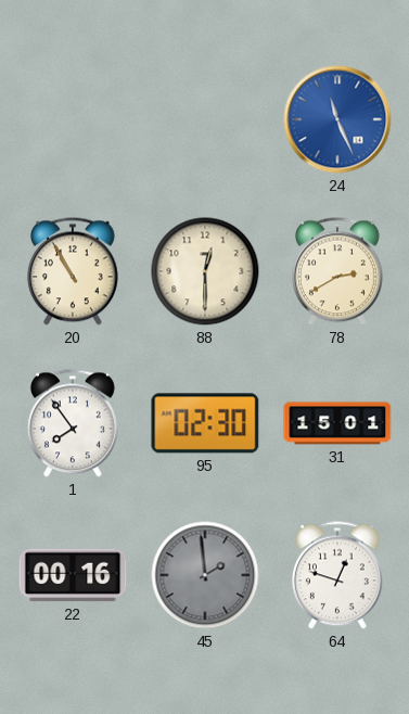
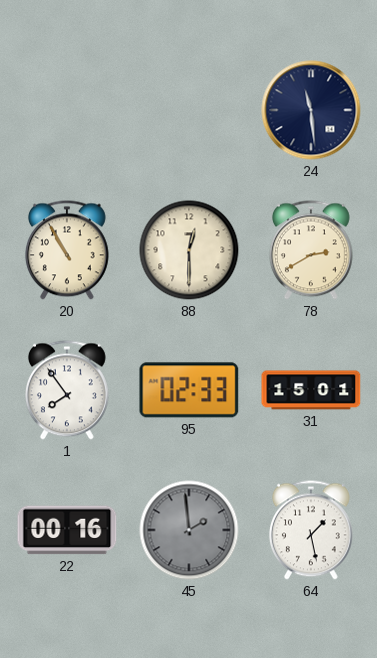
24: 11:26 -> 11:29
24 dial: blue -> navy
95: 02:30 -> 02:33
64: 12:48 -> 1:28
